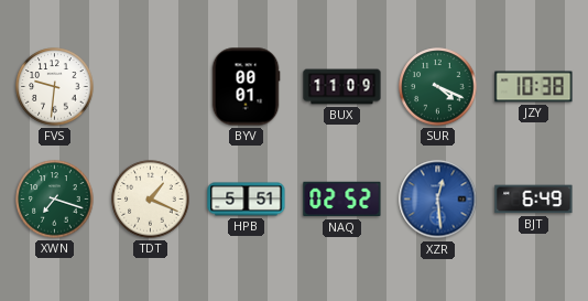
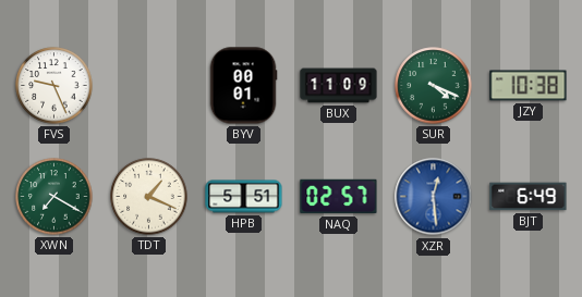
FVS: 9:31 -> 9:26
XWN: 7:18 -> 7:20
NAQ: 02:52 -> 02:57
